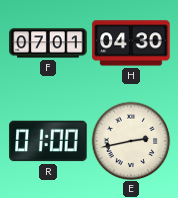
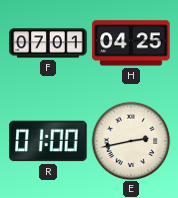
H: 04:30 -> 04:25
